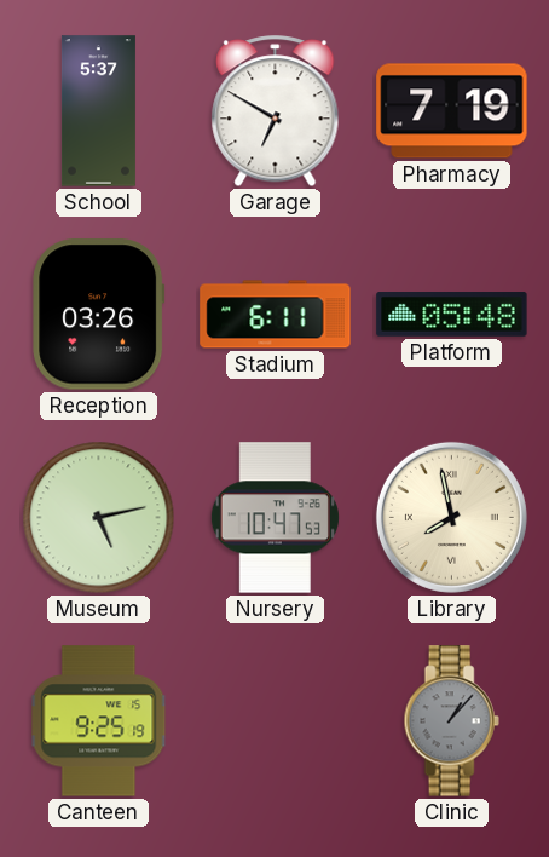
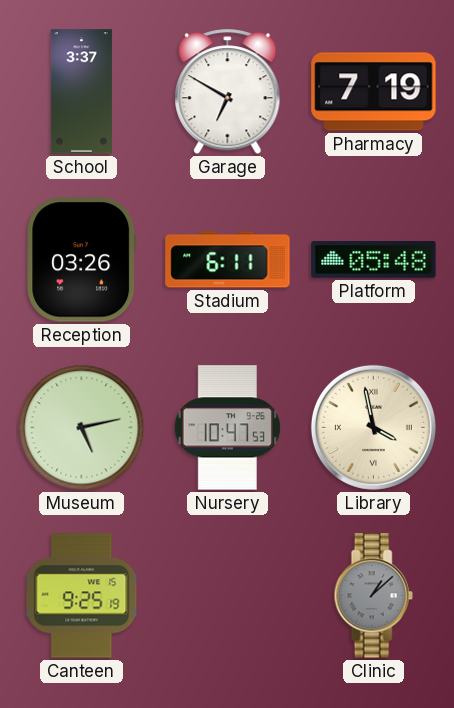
School: 5:37 -> 3:37
Library: 7:58 -> 3:58
Clinic: 1:07 -> 1:08
